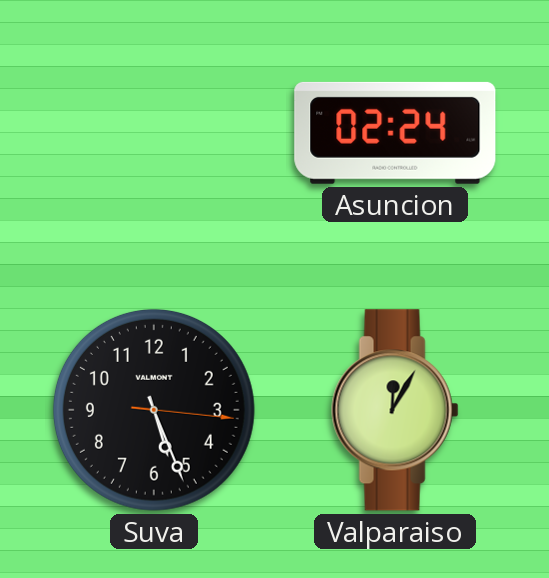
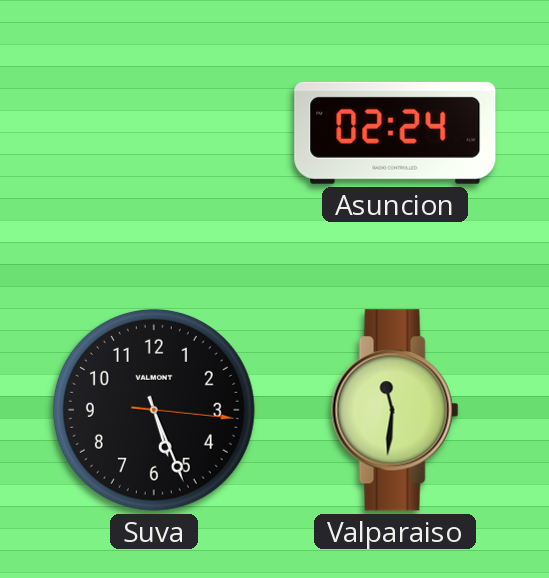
Valparaiso: 12:05 -> 11:31
